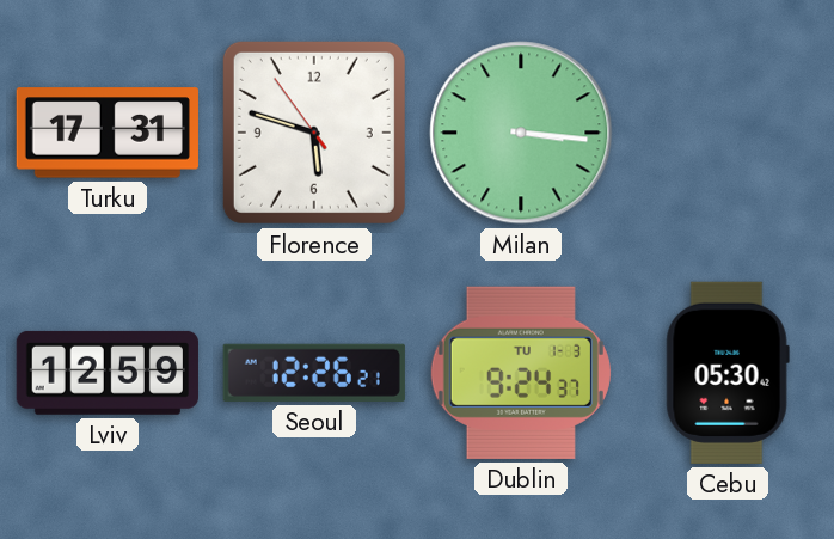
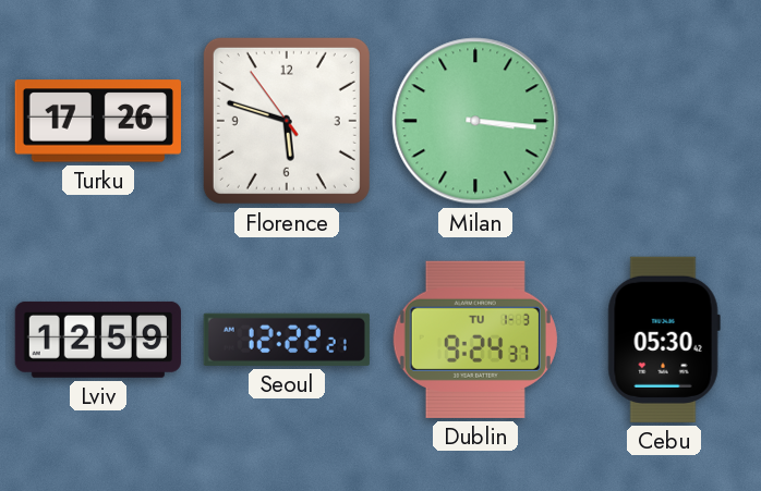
Turku: 17:31 -> 17:26
Seoul: 12:26 -> 12:22
